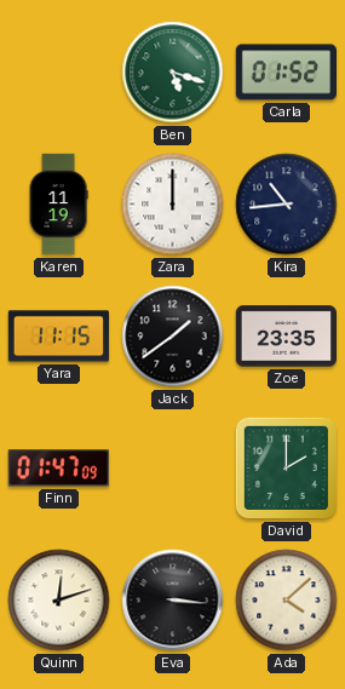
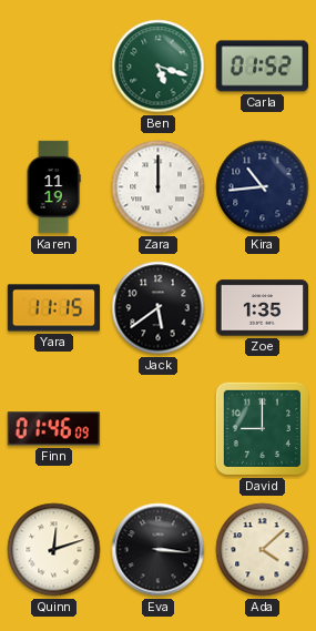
Jack: 1:39 -> 5:39
Zoe: 23:35 -> 1:35
Finn: 01:47 -> 01:46
David: 2:00 -> 9:00
